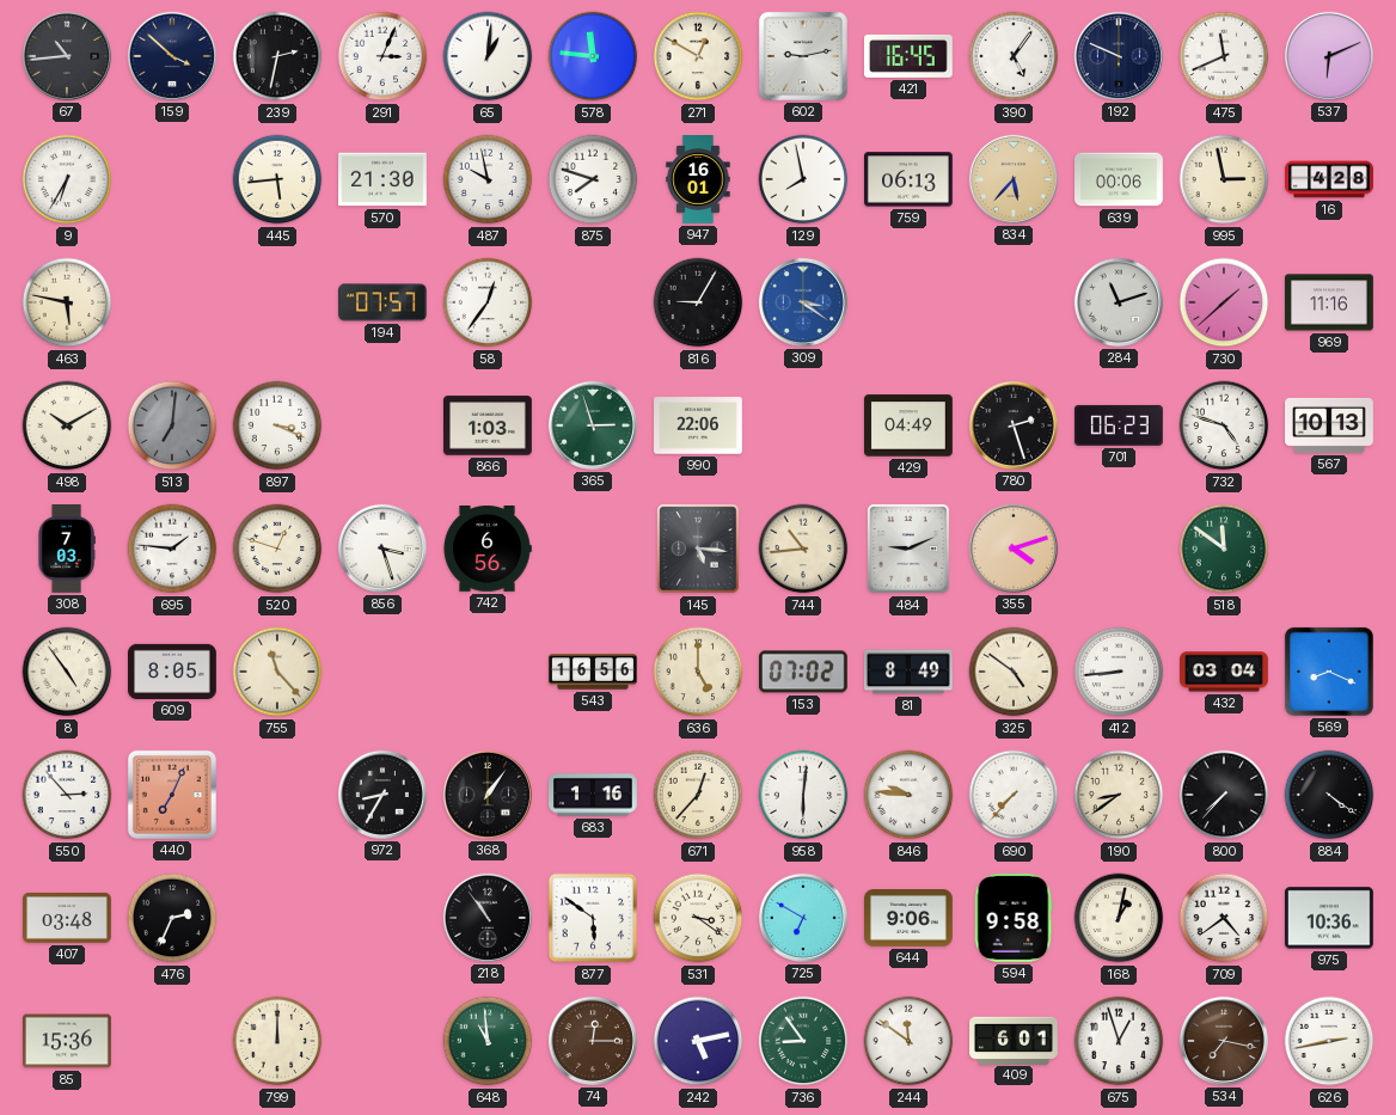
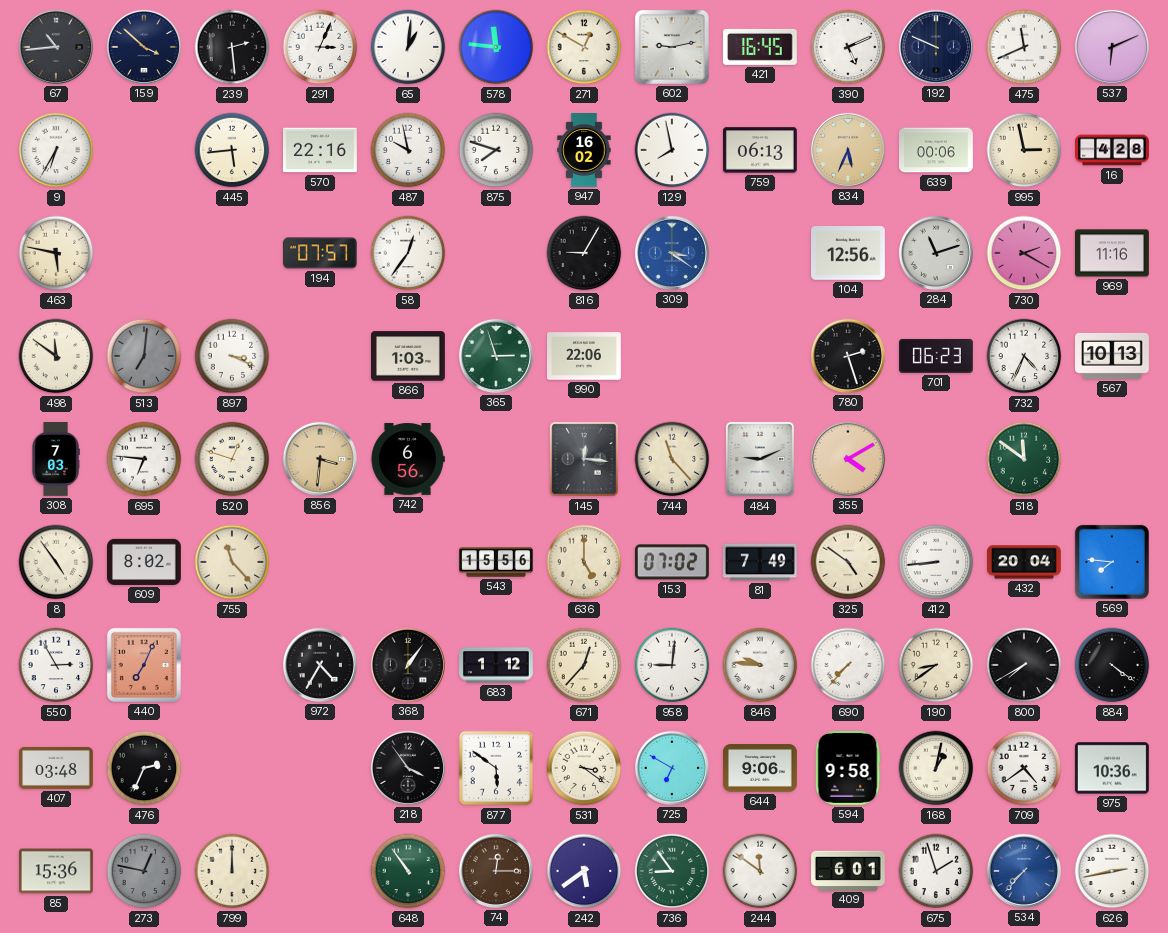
239: 2:32 -> 2:29
390: 5:06 -> 5:11
570: 21:30 -> 22:16
947: 16:01 -> 16:02
834: 5:37 -> 5:34
104: none -> 12:56
730: 1:38 -> 2:20
498: 10:10 -> 11:51
429: 04:49 -> none
732: 4:48 -> 4:34
695: 1:46 -> 6:46
856: 3:27 -> 3:31
856 dial: white -> champagne
145: 5:16 -> 12:16
744: 10:44 -> 11:23
355: 4:12 -> 4:10
609: 8:05 -> 8:02
543: 16:56 -> 15:56
81: 8:49 -> 7:49
432: 03:04 -> 20:04
569: 8:19 -> 7:46
550: 2:53 -> 2:55
972: 8:35 -> 4:35
683: 1:16 -> 1:12
958: 6:01 -> 9:01
800: 7:37 -> 7:40
218: 10:54 -> 3:54
273: none -> 12:47
648: 10:59 -> 10:54
242: 5:13 -> 5:39
675: 12:57 -> 1:57
534: 7:17 -> 7:37
534 dial: brown -> blue
